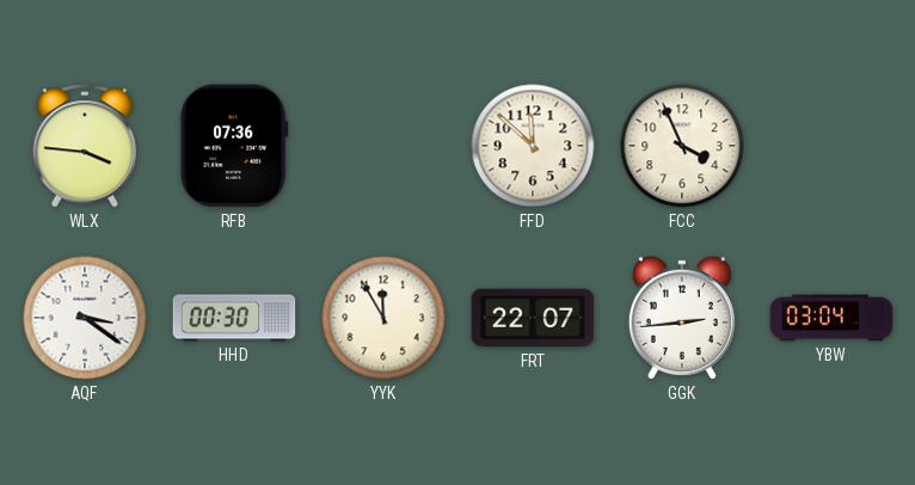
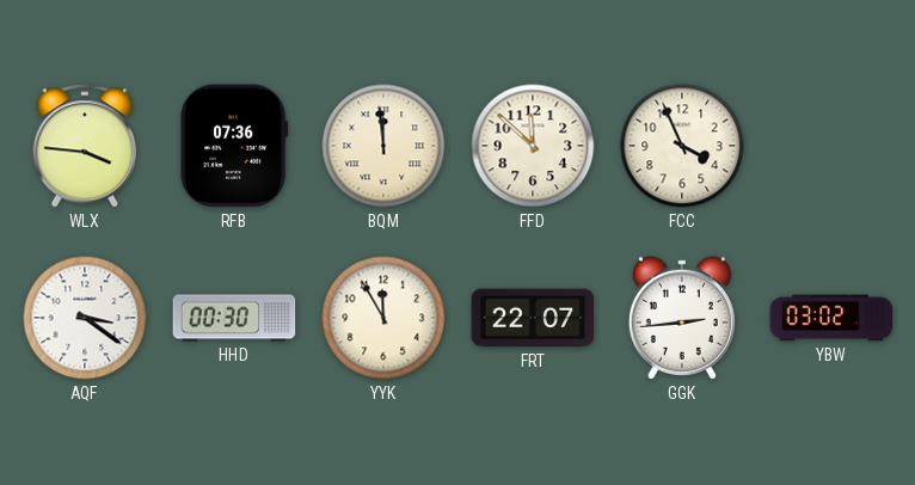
BQM: none -> 11:59
YBW: 03:04 -> 03:02
